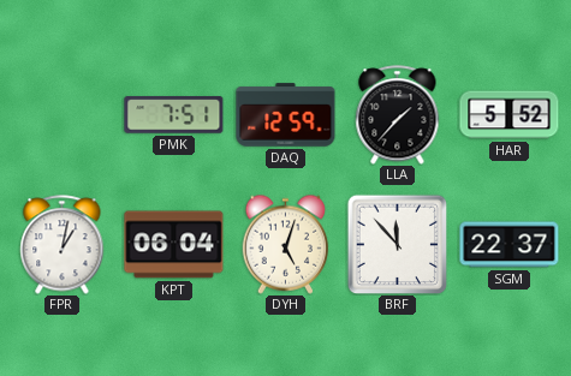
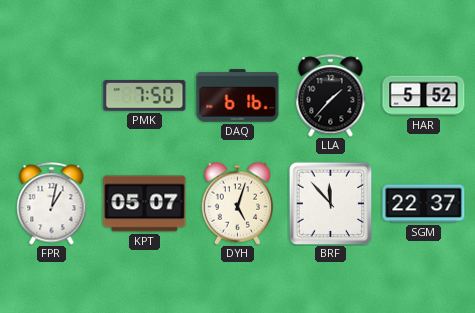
PMK: 7:51 -> 7:50
DAQ: 12:59 -> 6:16
KPT: 06:04 -> 05:07
